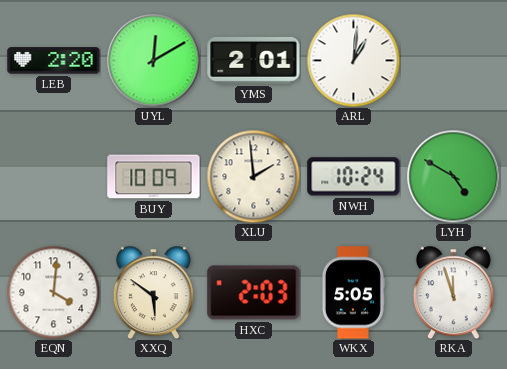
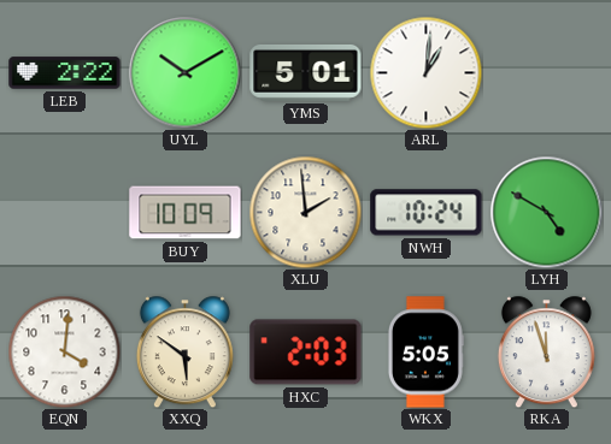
LEB: 2:20 -> 2:22
UYL: 12:10 -> 10:10
YMS: 2:01 -> 5:01
